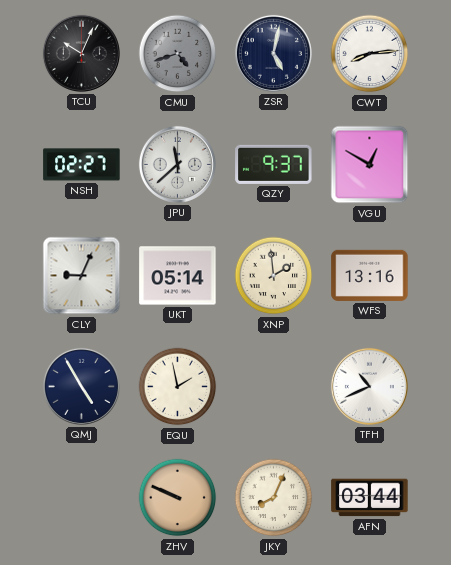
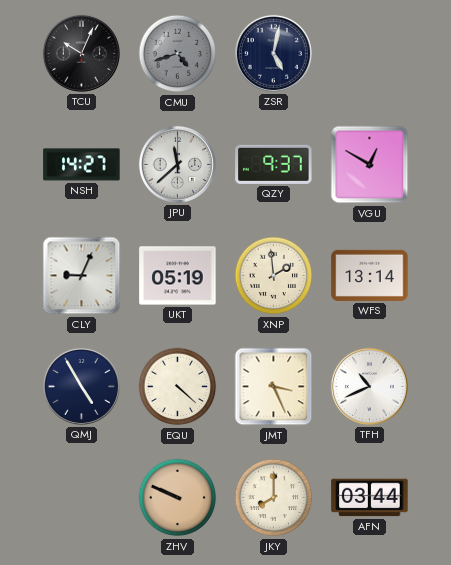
CWT: 8:14 -> none
NSH: 02:27 -> 14:27
UKT: 05:14 -> 05:19
WFS: 13:16 -> 13:14
EQU: 1:58 -> 4:22
JMT: none -> 3:26
JKY: 8:04 -> 8:00
